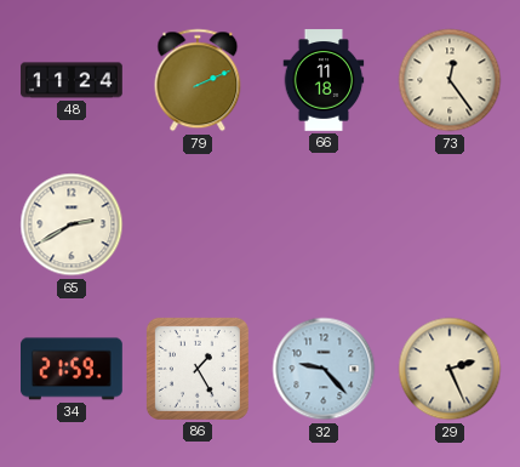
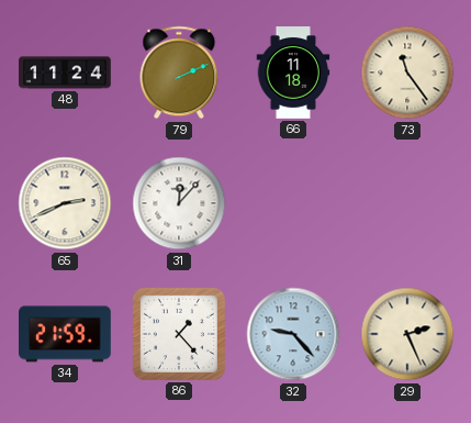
73: 12:24 -> 11:24
65: 2:40 -> 2:41
31: none -> 12:07
86: 1:25 -> 1:23
